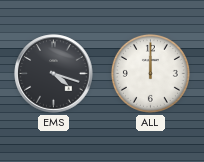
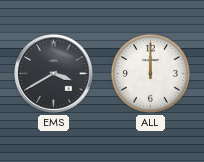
EMS: 4:18 -> 3:40
